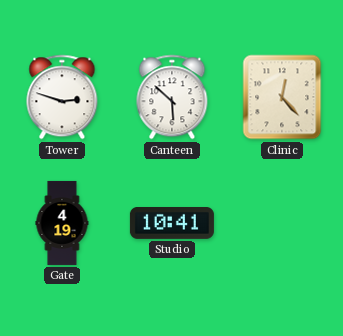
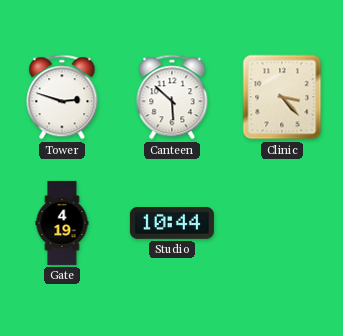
Clinic: 12:23 -> 3:23
Studio: 10:41 -> 10:44
